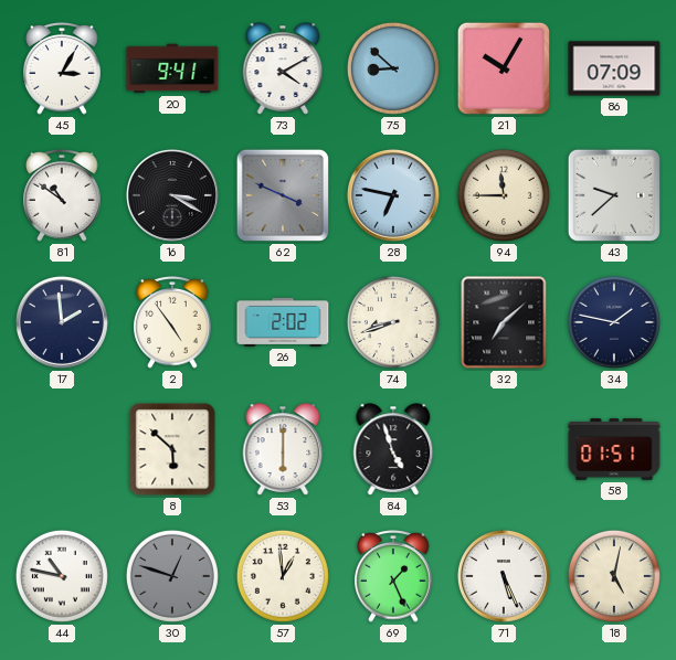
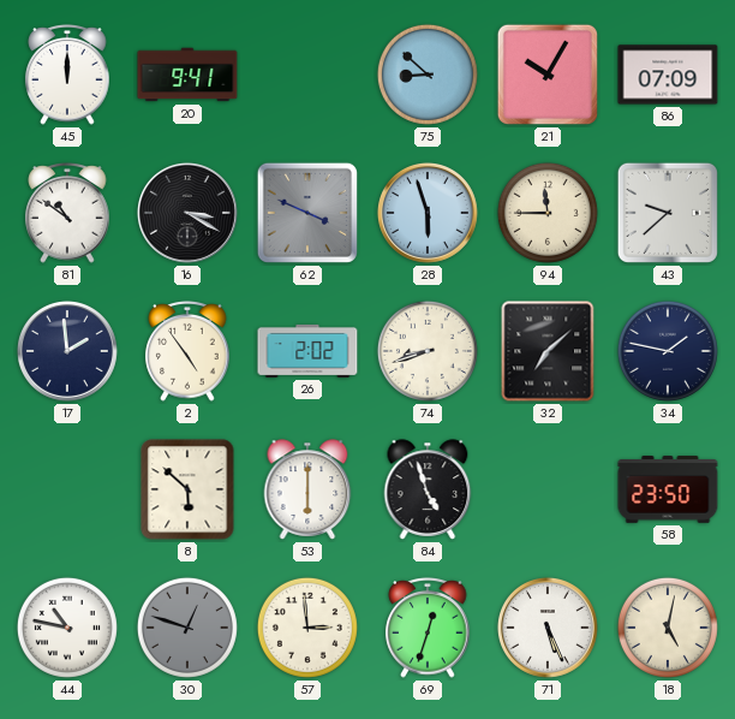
45: 3:05 -> 12:00
73: 4:10 -> none
28: 6:47 -> 5:57
58: 01:51 -> 23:50
57: 12:59 -> 2:59
69: 1:26 -> 12:33
